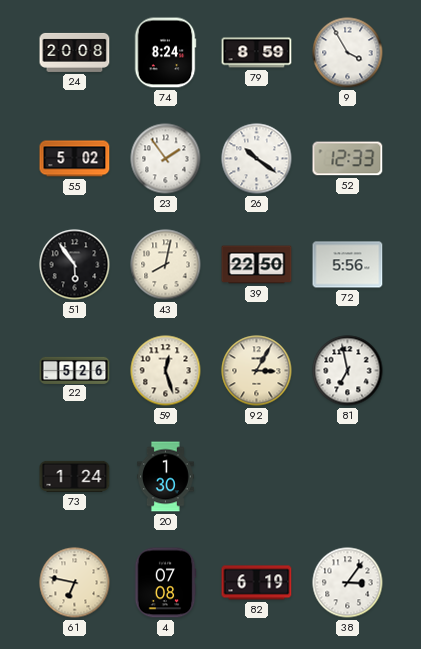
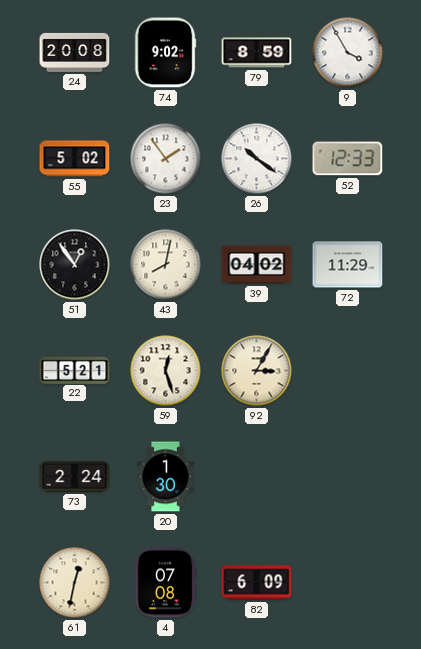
74: 8:24 -> 9:02
51: 5:54 -> 12:54
39: 22:50 -> 04:02
72: 5:56 -> 11:29
22: 5:26 -> 5:21
81: 6:58 -> none
73: 1:24 -> 2:24
61: 6:47 -> 12:32
82: 6:19 -> 6:09
38: 3:06 -> none
